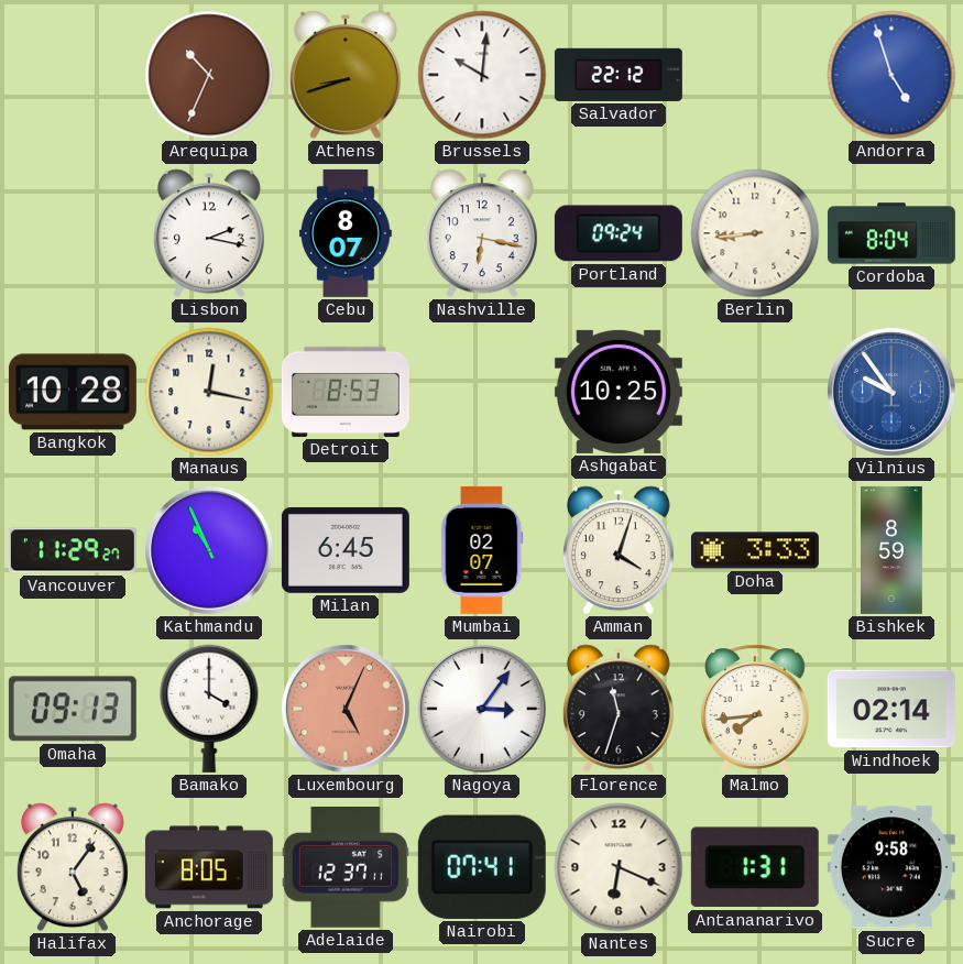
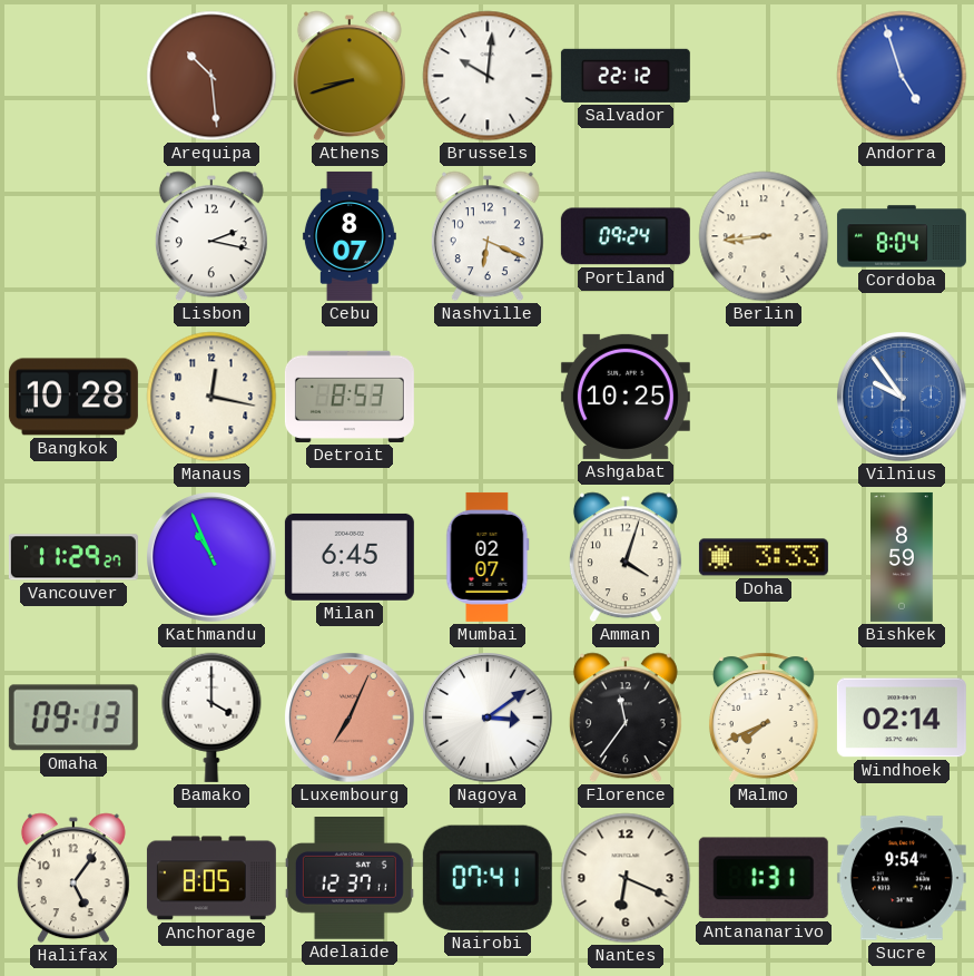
Arequipa: 10:34 -> 10:29
Nashville: 6:17 -> 6:19
Luxembourg: 5:04 -> 7:04
Nagoya: 3:06 -> 3:09
Florence: 11:33 -> 11:36
Malmo: 7:44 -> 7:41
Sucre: 9:58 -> 9:54
